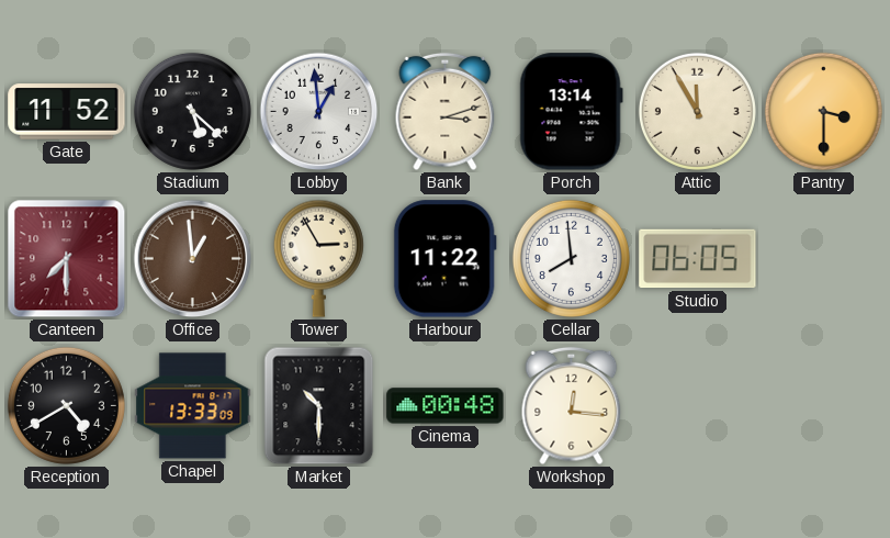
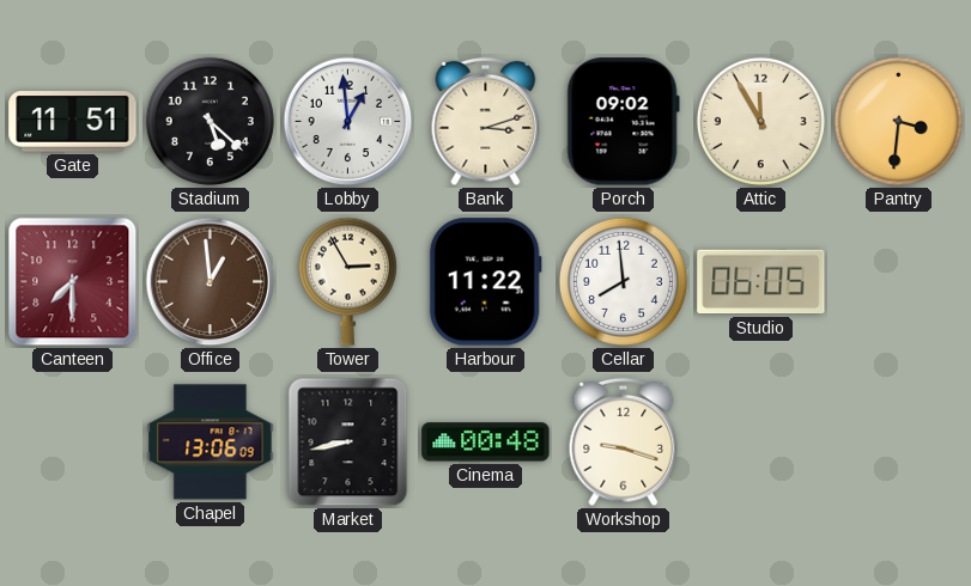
Gate: 11:52 -> 11:51
Porch: 13:14 -> 09:02
Pantry: 3:30 -> 3:31
Reception: 4:40 -> none
Chapel: 13:33 -> 13:06
Market: 10:30 -> 8:43
Workshop: 12:16 -> 9:18
